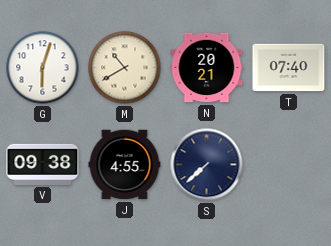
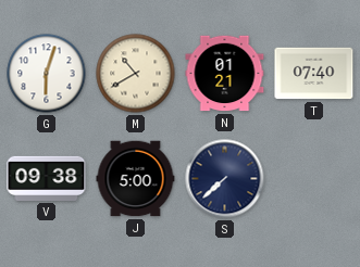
N: 20:21 -> 01:21
J: 4:55 -> 5:00
